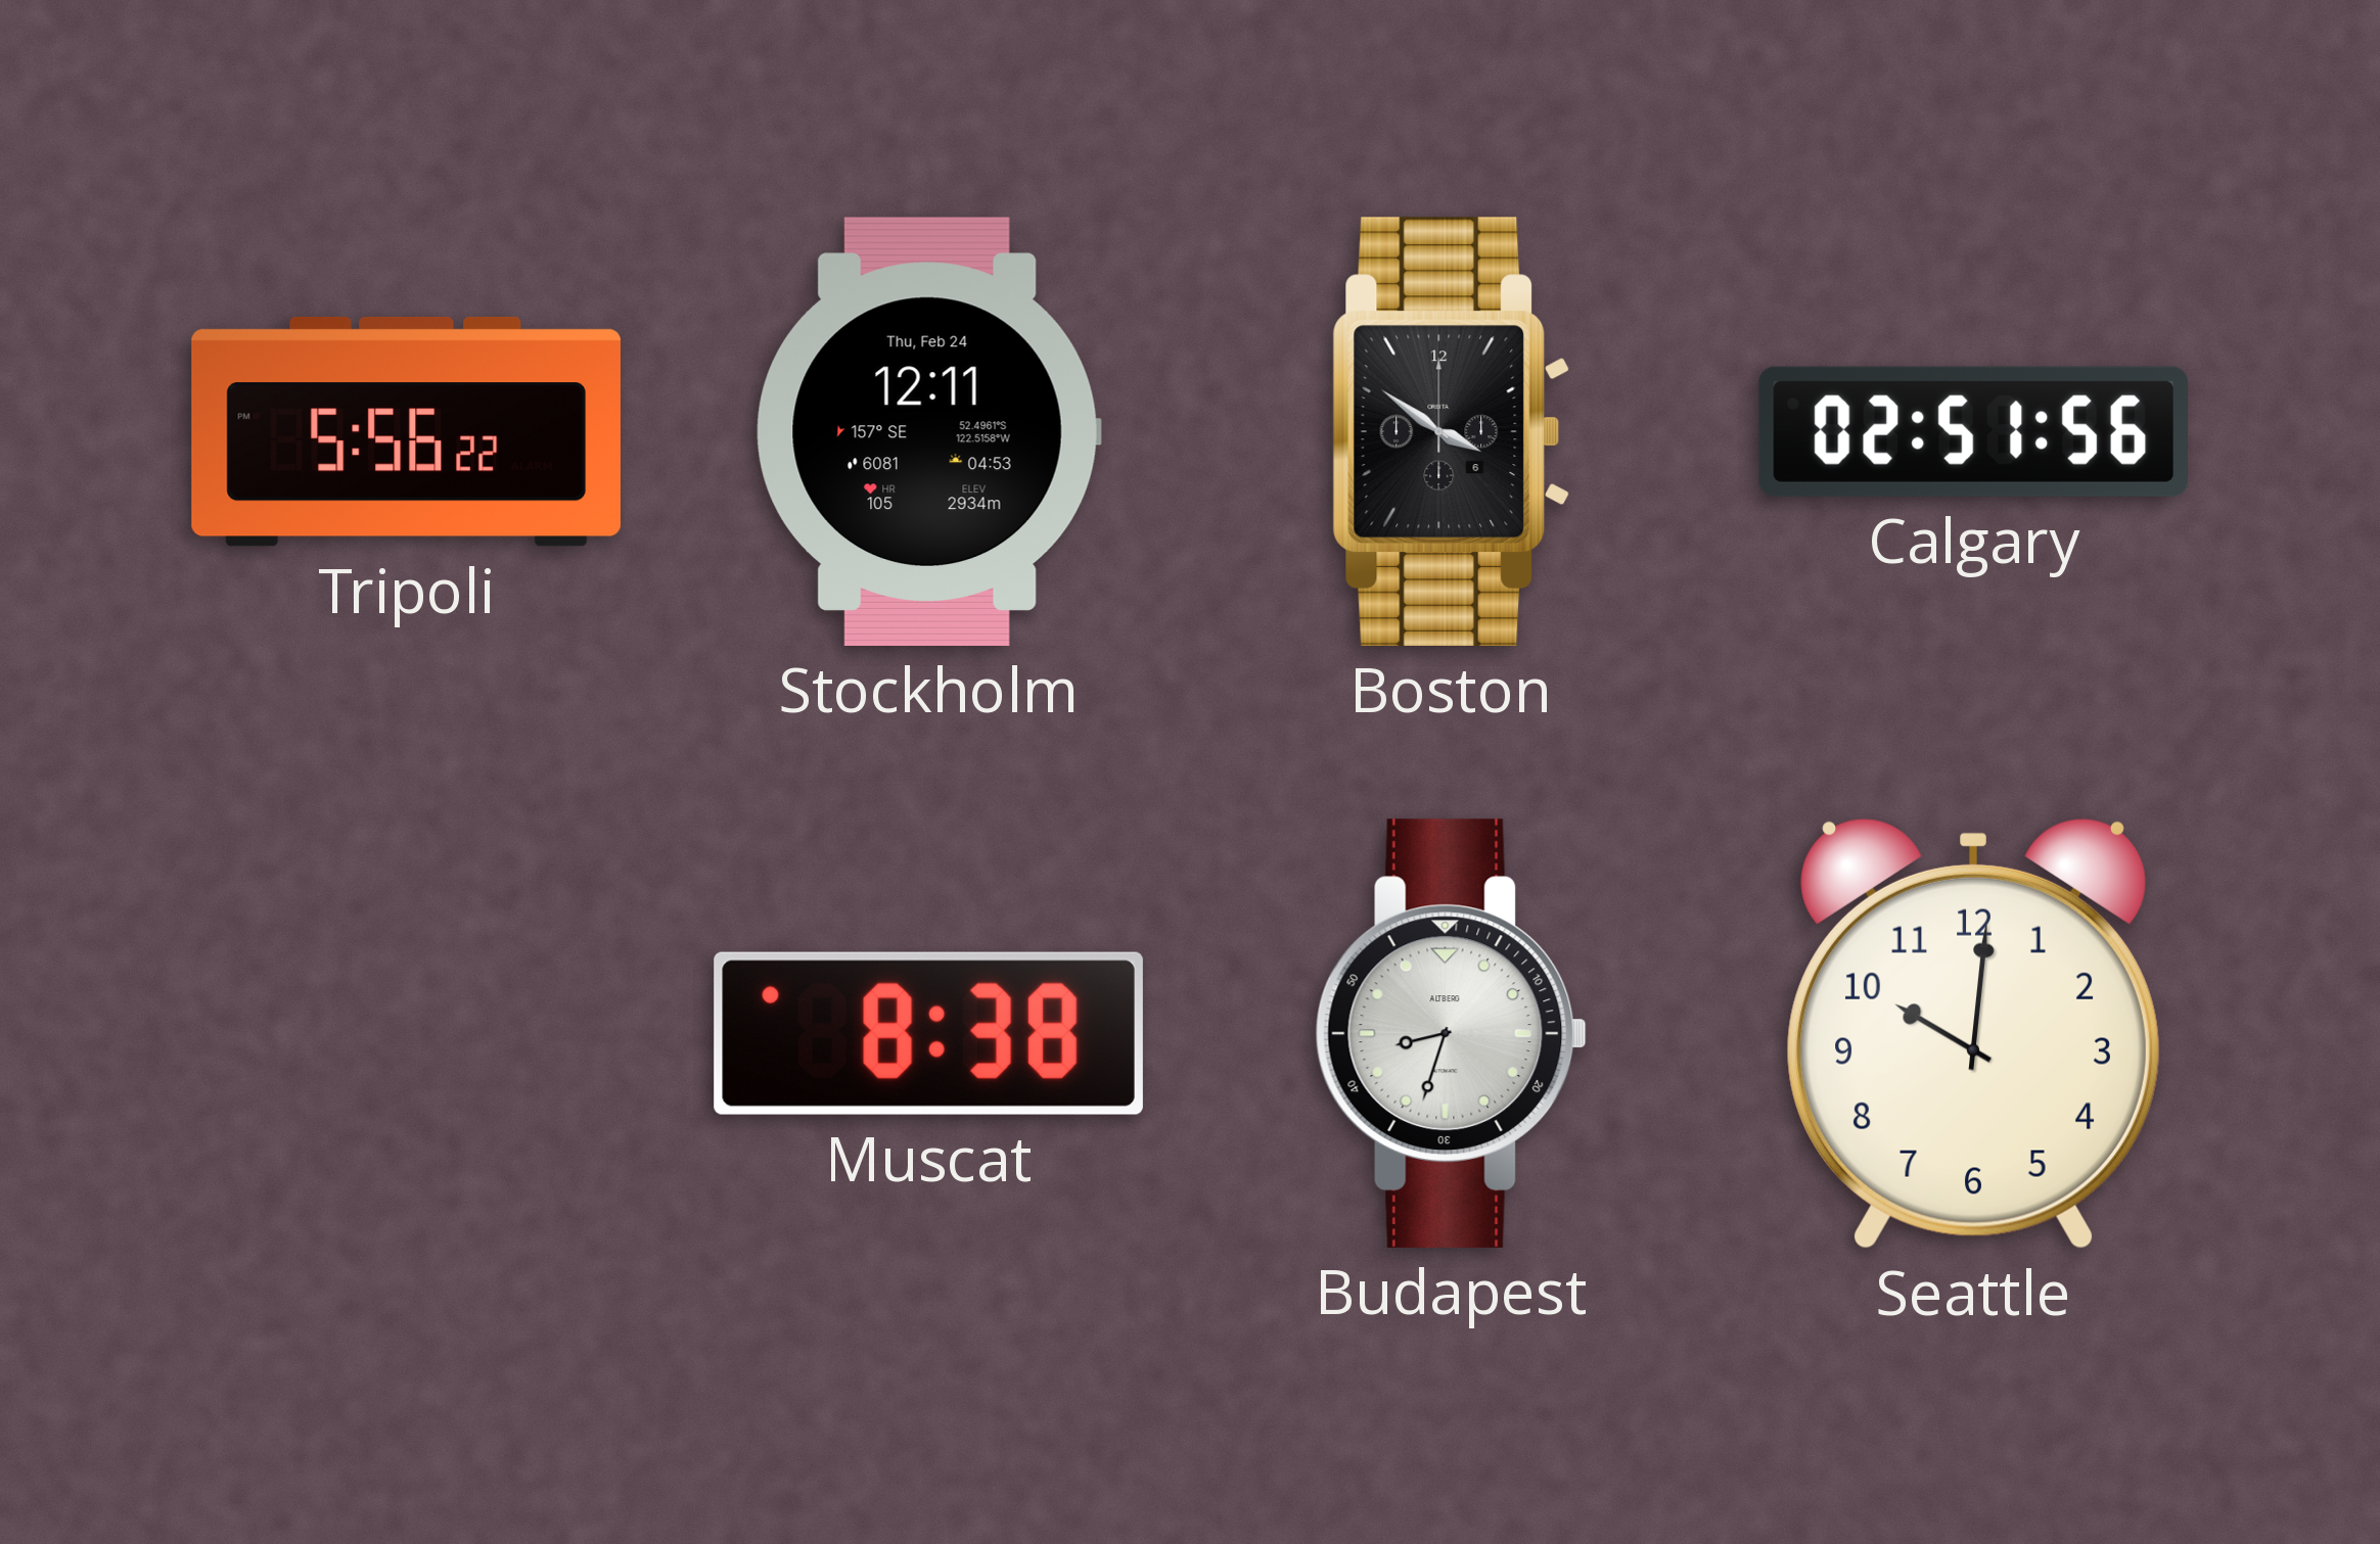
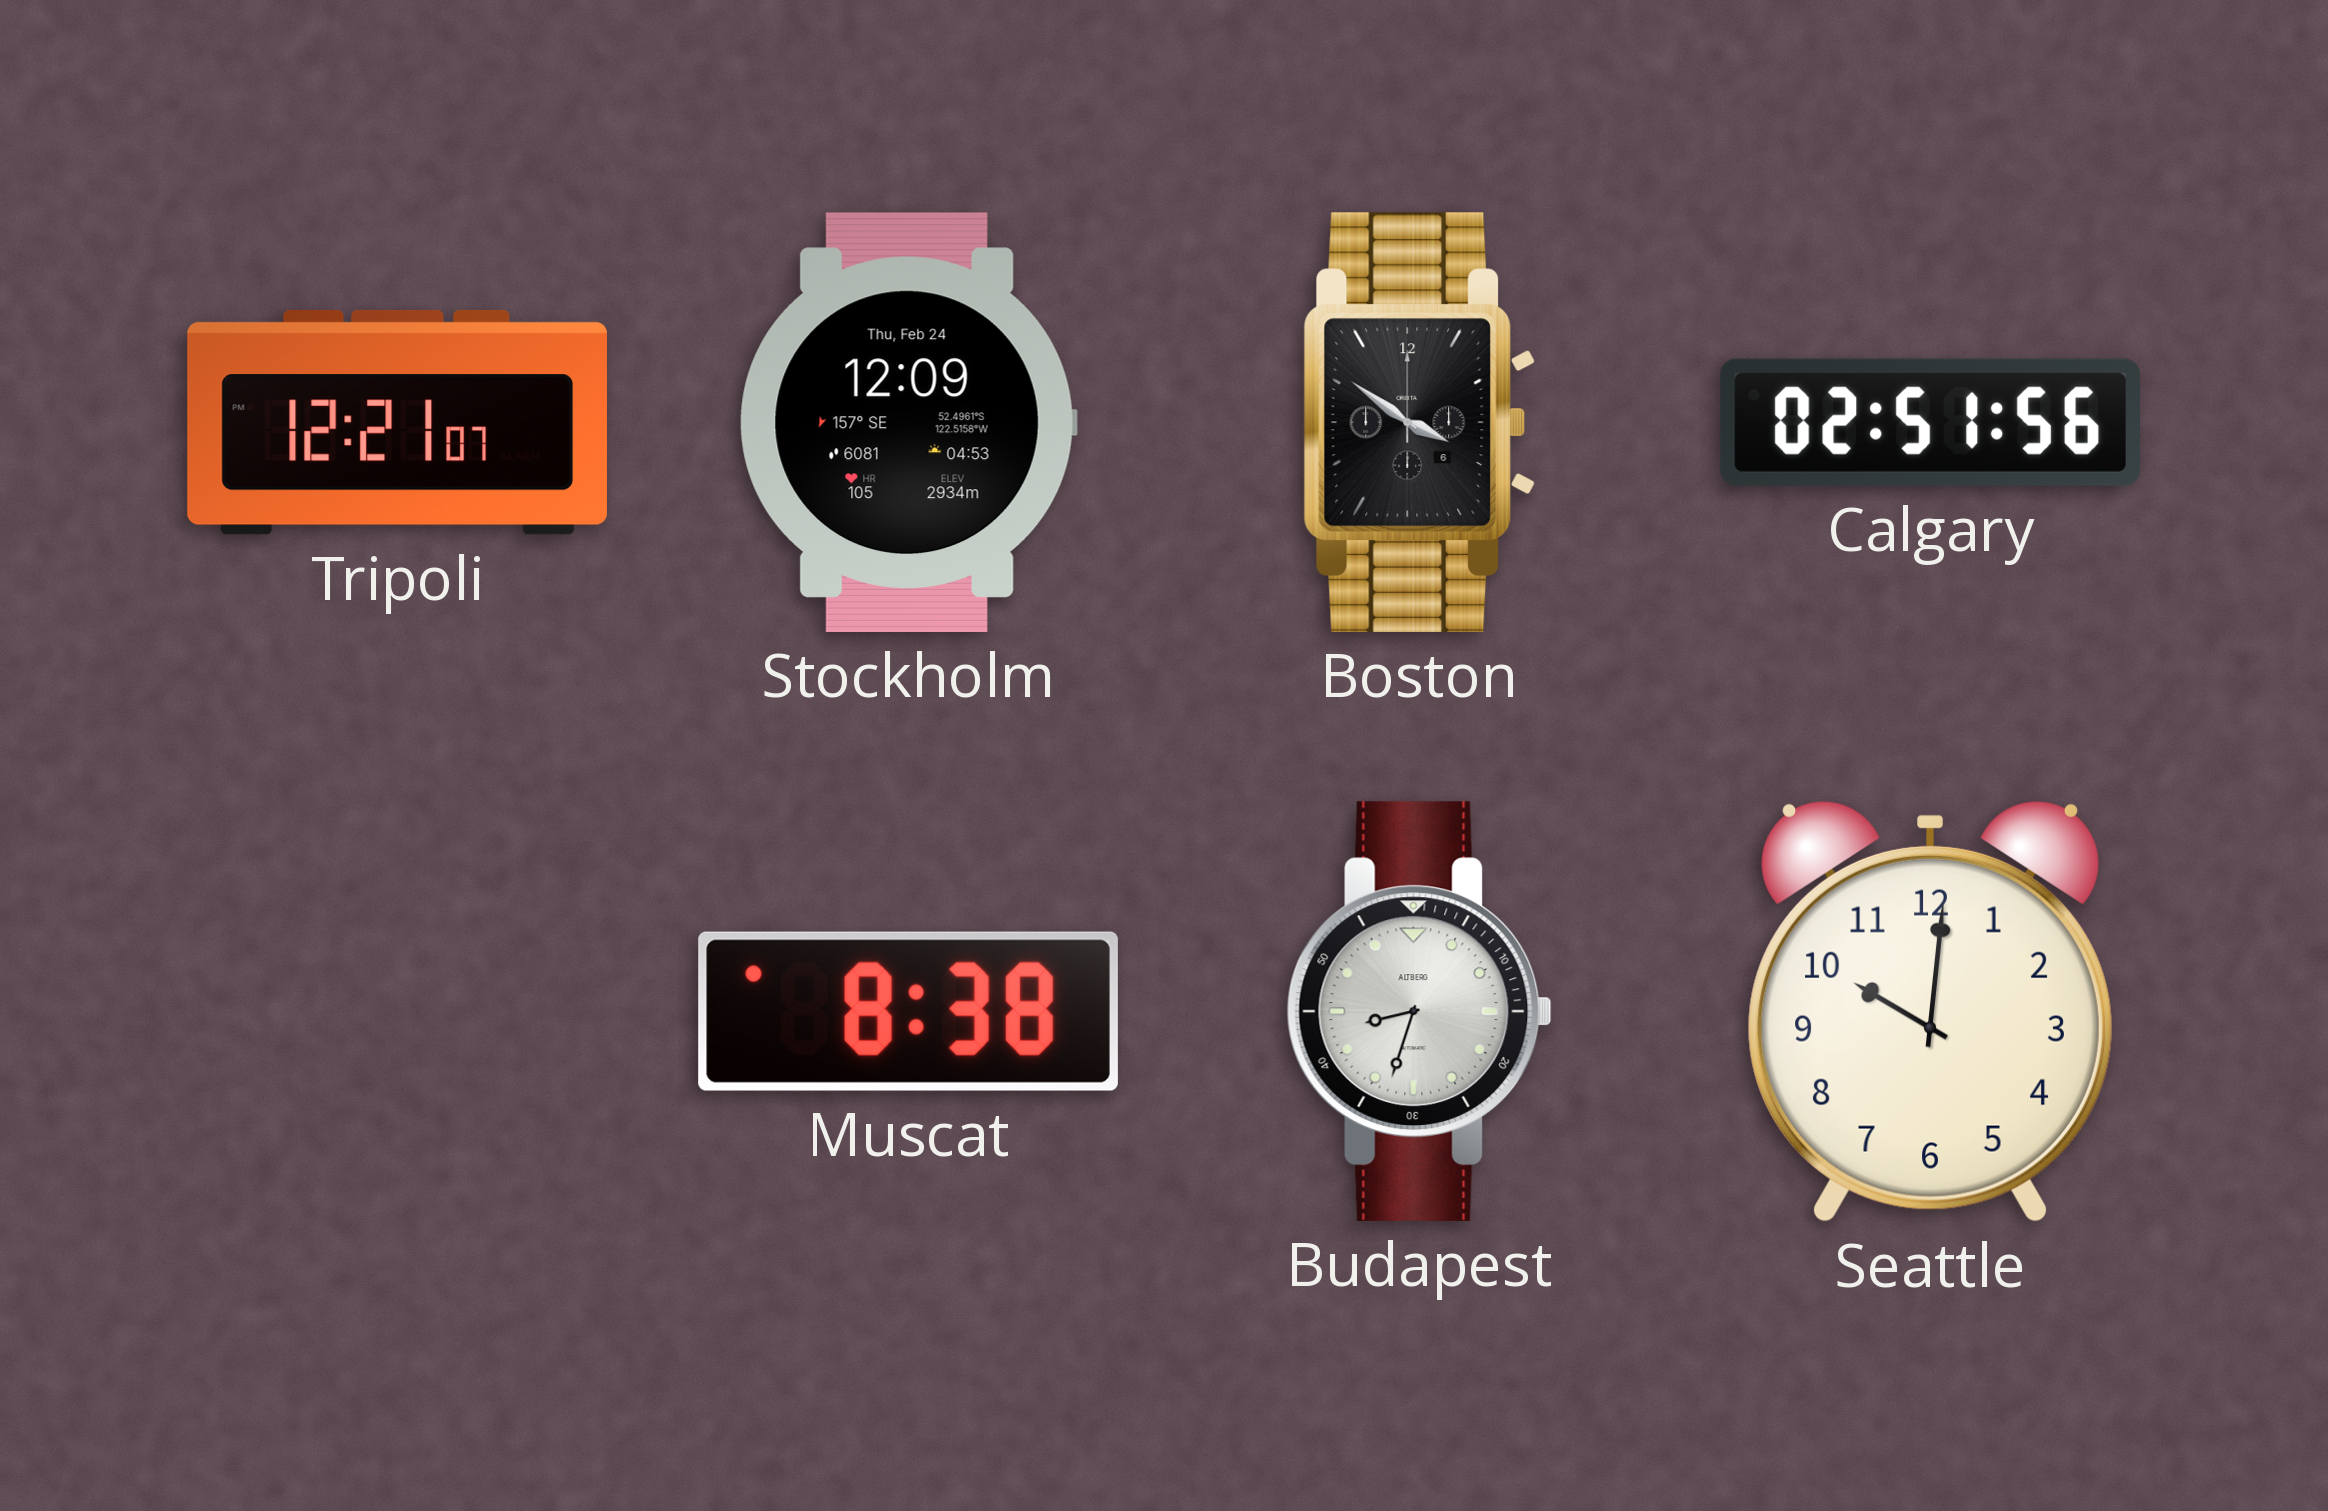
Tripoli: 5:56 -> 12:21
Stockholm: 12:11 -> 12:09
